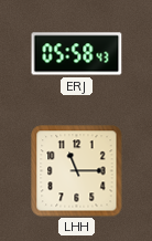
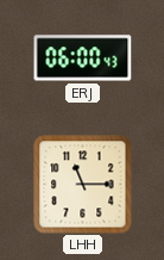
ERJ: 05:58 -> 06:00
